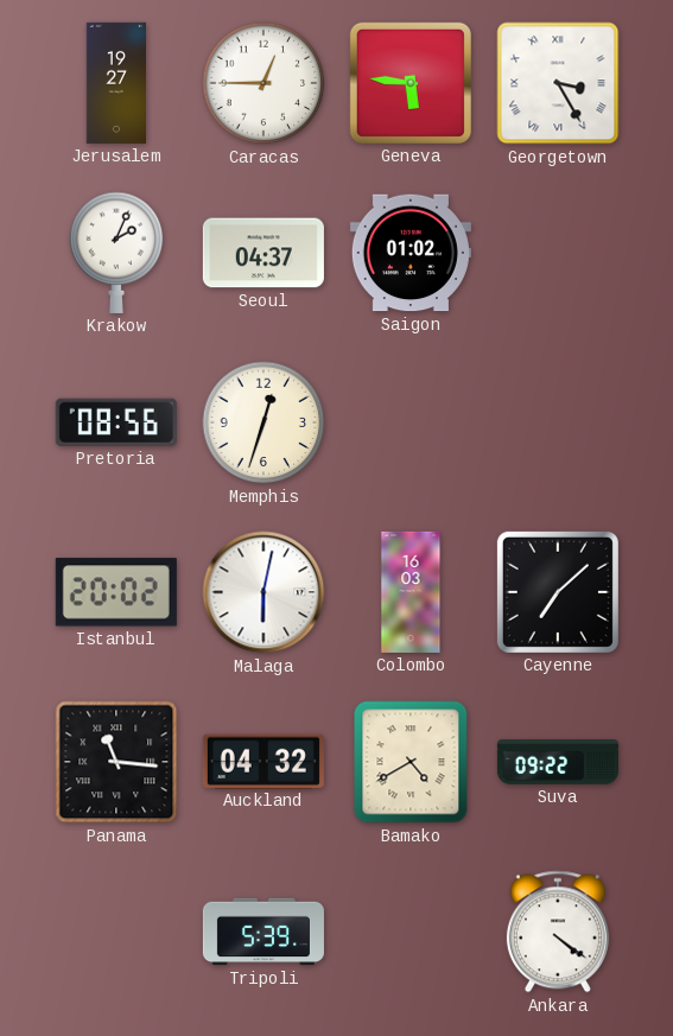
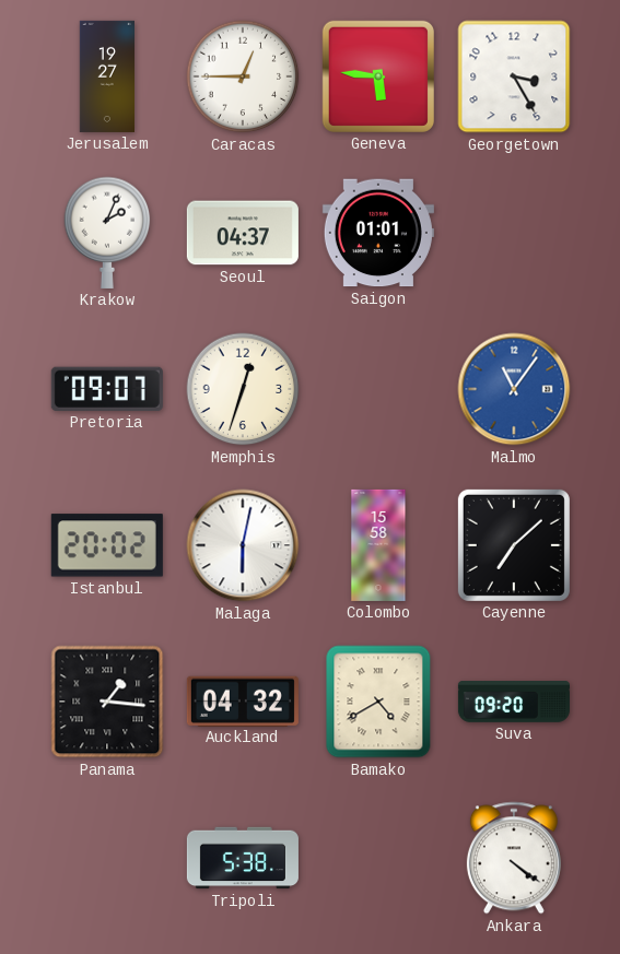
Georgetown numerals: Roman -> Arabic
Saigon: 01:02 -> 01:01
Pretoria: 08:56 -> 09:07
Malmo: none -> 11:06
Colombo: 16:03 -> 15:58
Panama: 11:16 -> 1:16
Suva: 09:22 -> 09:20
Tripoli: 5:39 -> 5:38
